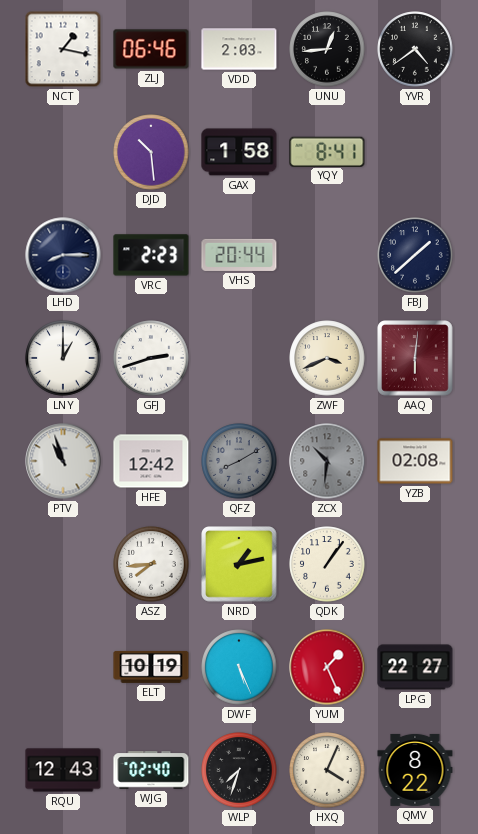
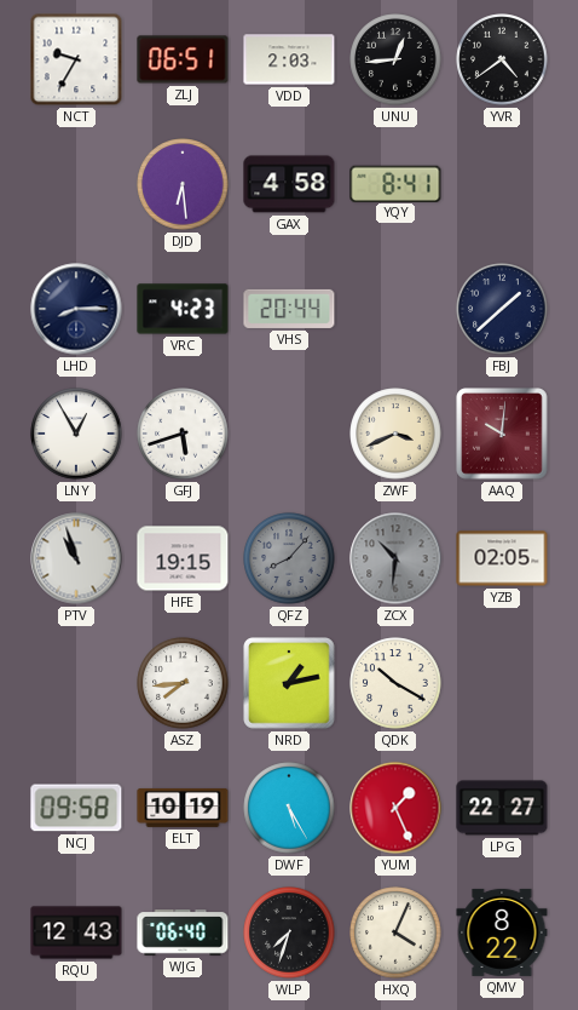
NCT: 1:17 -> 9:35
ZLJ: 06:46 -> 06:51
DJD: 10:29 -> 6:29
GAX: 1:58 -> 4:58
VRC: 2:23 -> 4:23
LNY: 1:00 -> 12:55
GFJ: 2:42 -> 5:42
AAQ: 6:01 -> 10:01
HFE: 12:42 -> 19:15
QFZ: 8:10 -> 8:07
YZB: 02:08 -> 02:05
QDK: 1:06 -> 10:20
NCJ: none -> 09:58
DWF: 5:26 -> 5:25
WJG: 02:40 -> 06:40
